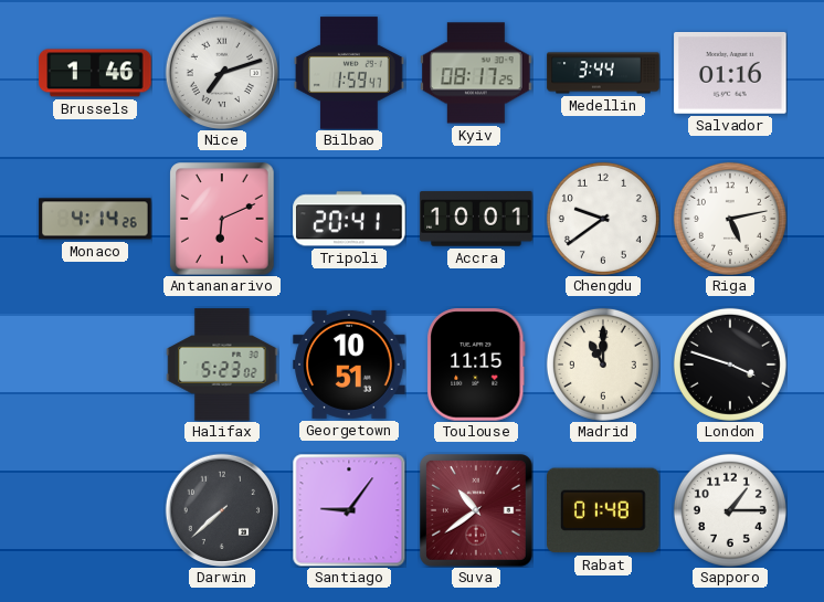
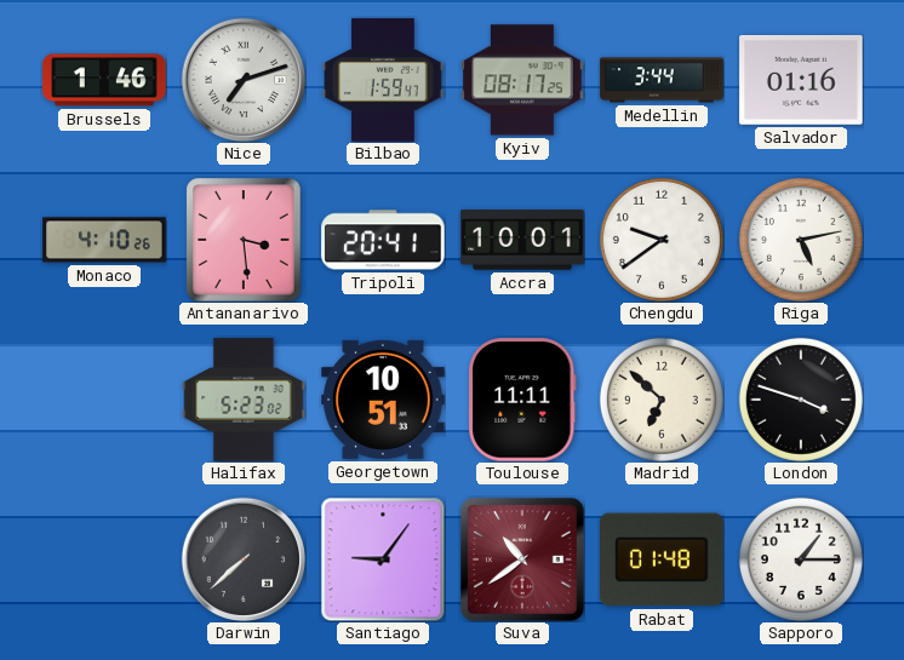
Monaco: 4:14 -> 4:10
Antananarivo: 6:11 -> 3:29
Toulouse: 11:15 -> 11:11
Madrid: 11:00 -> 6:52
